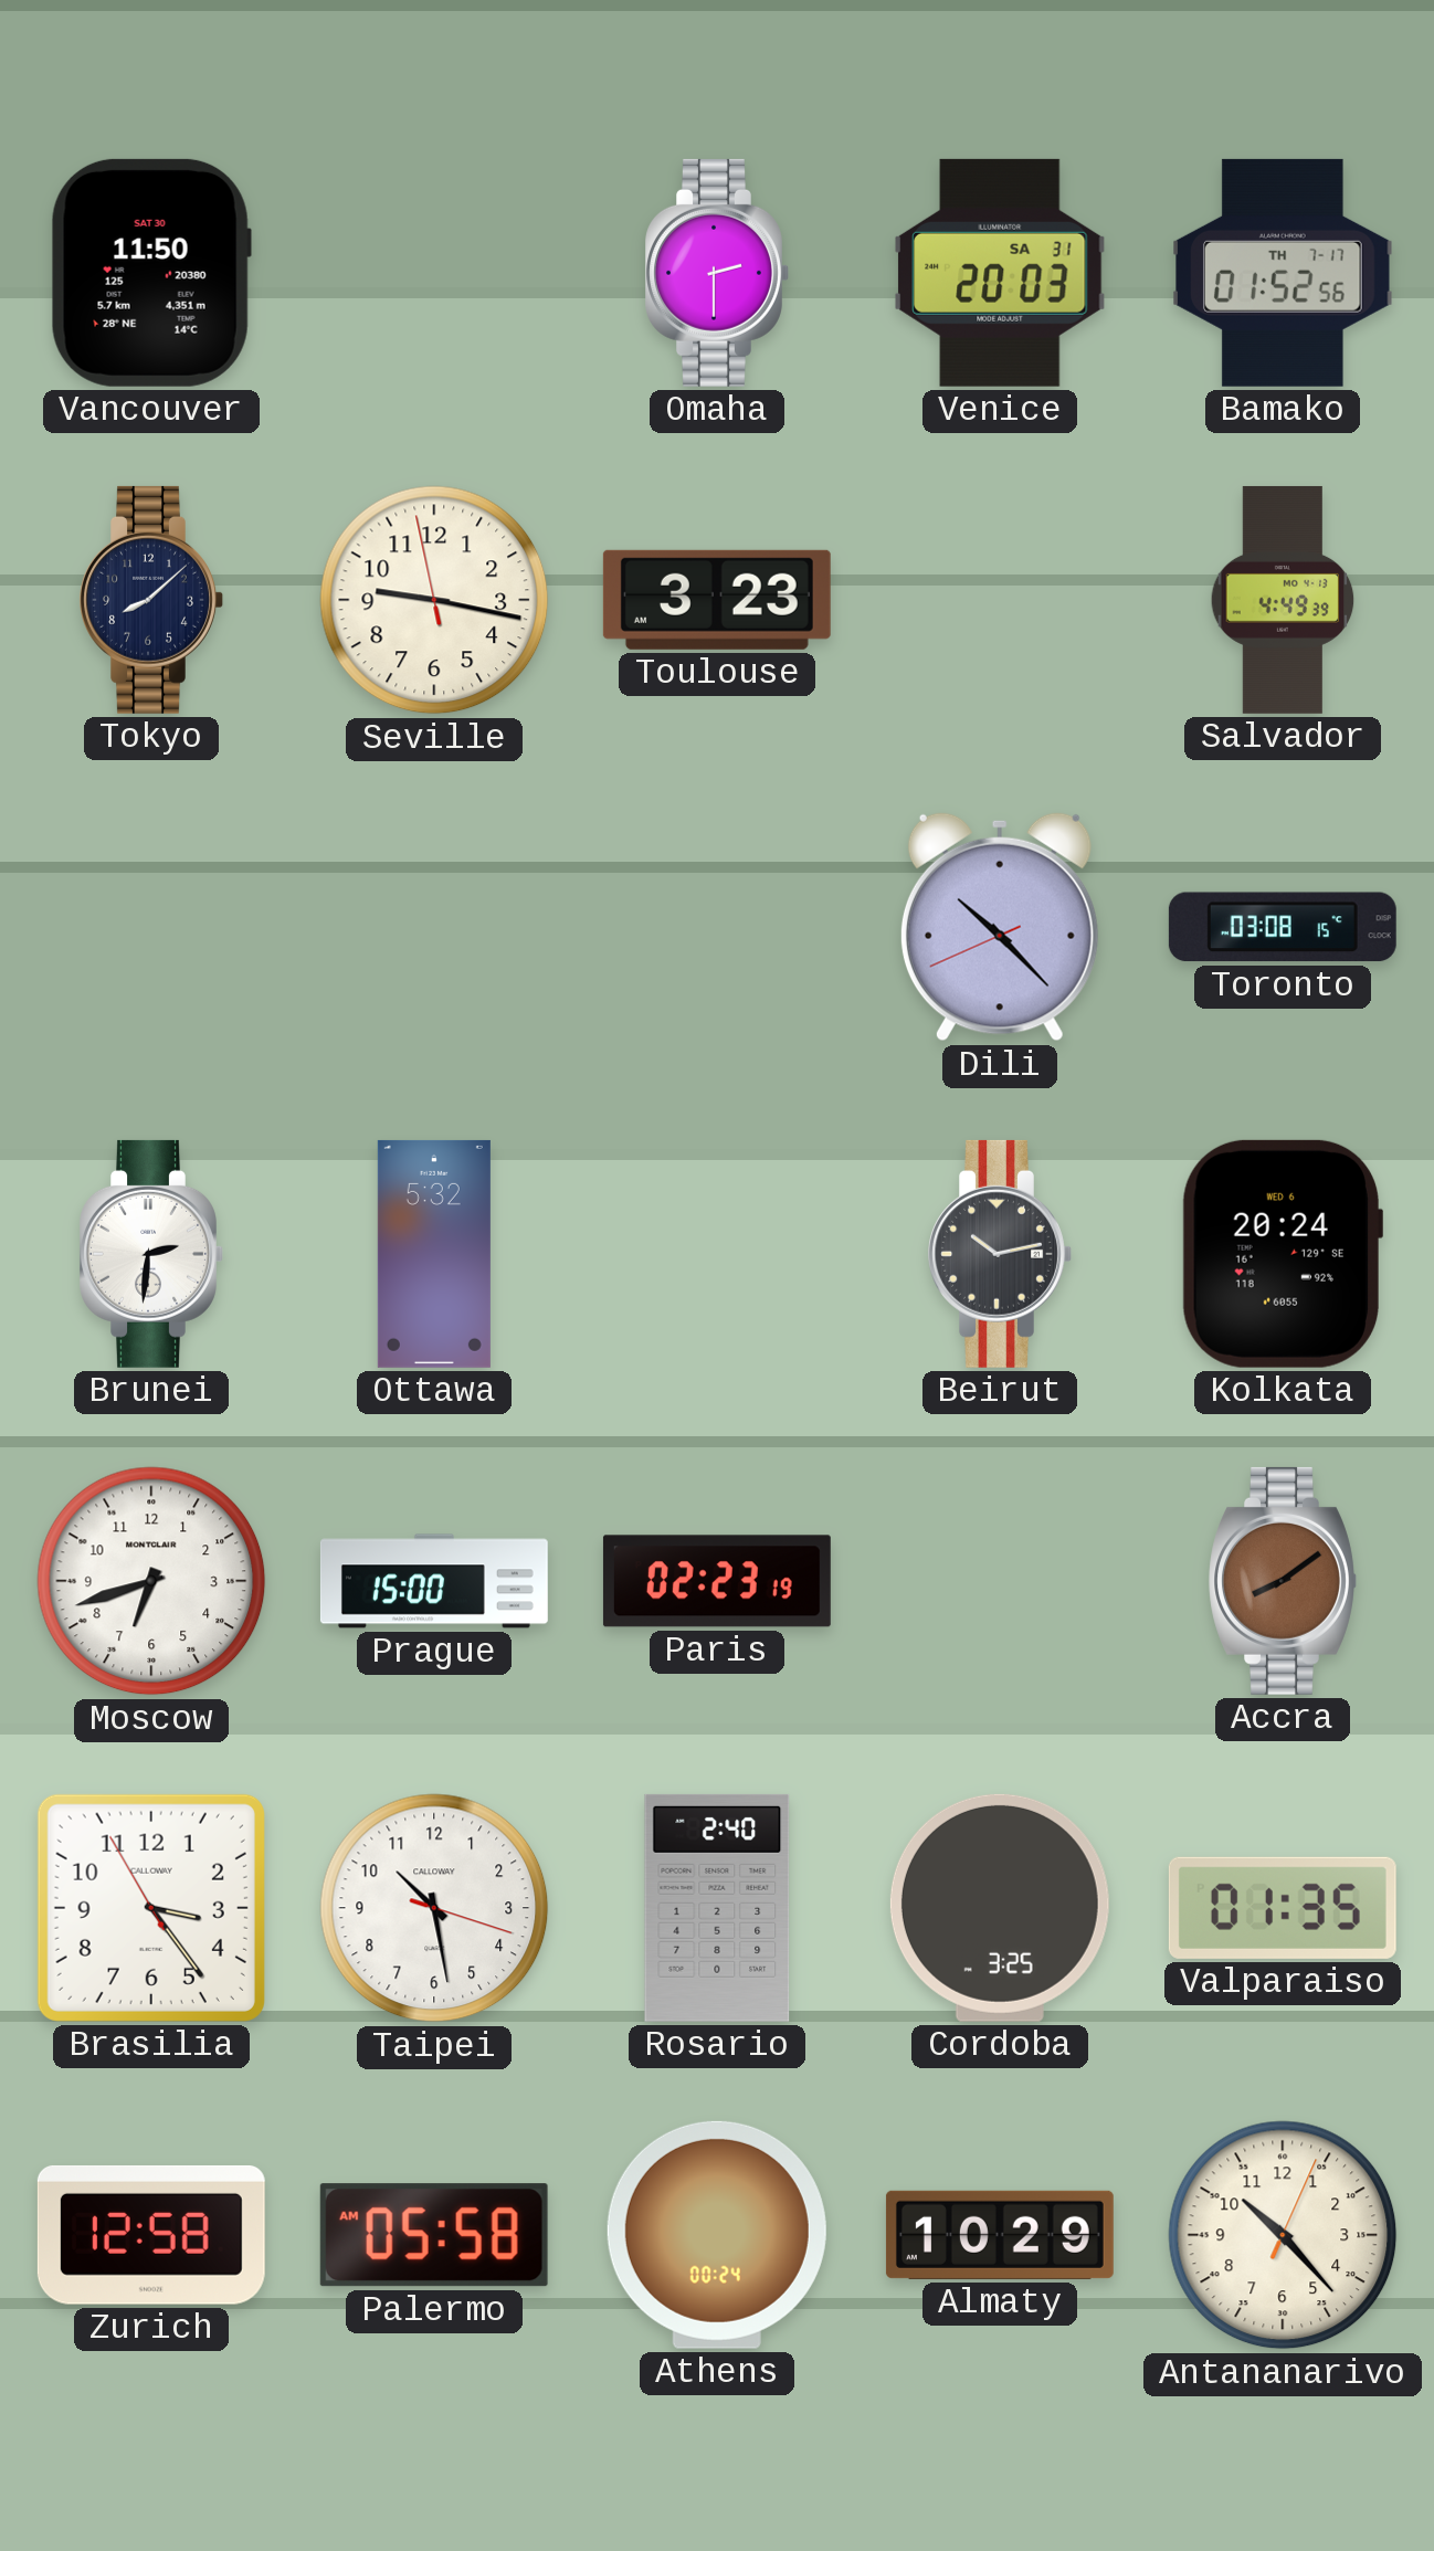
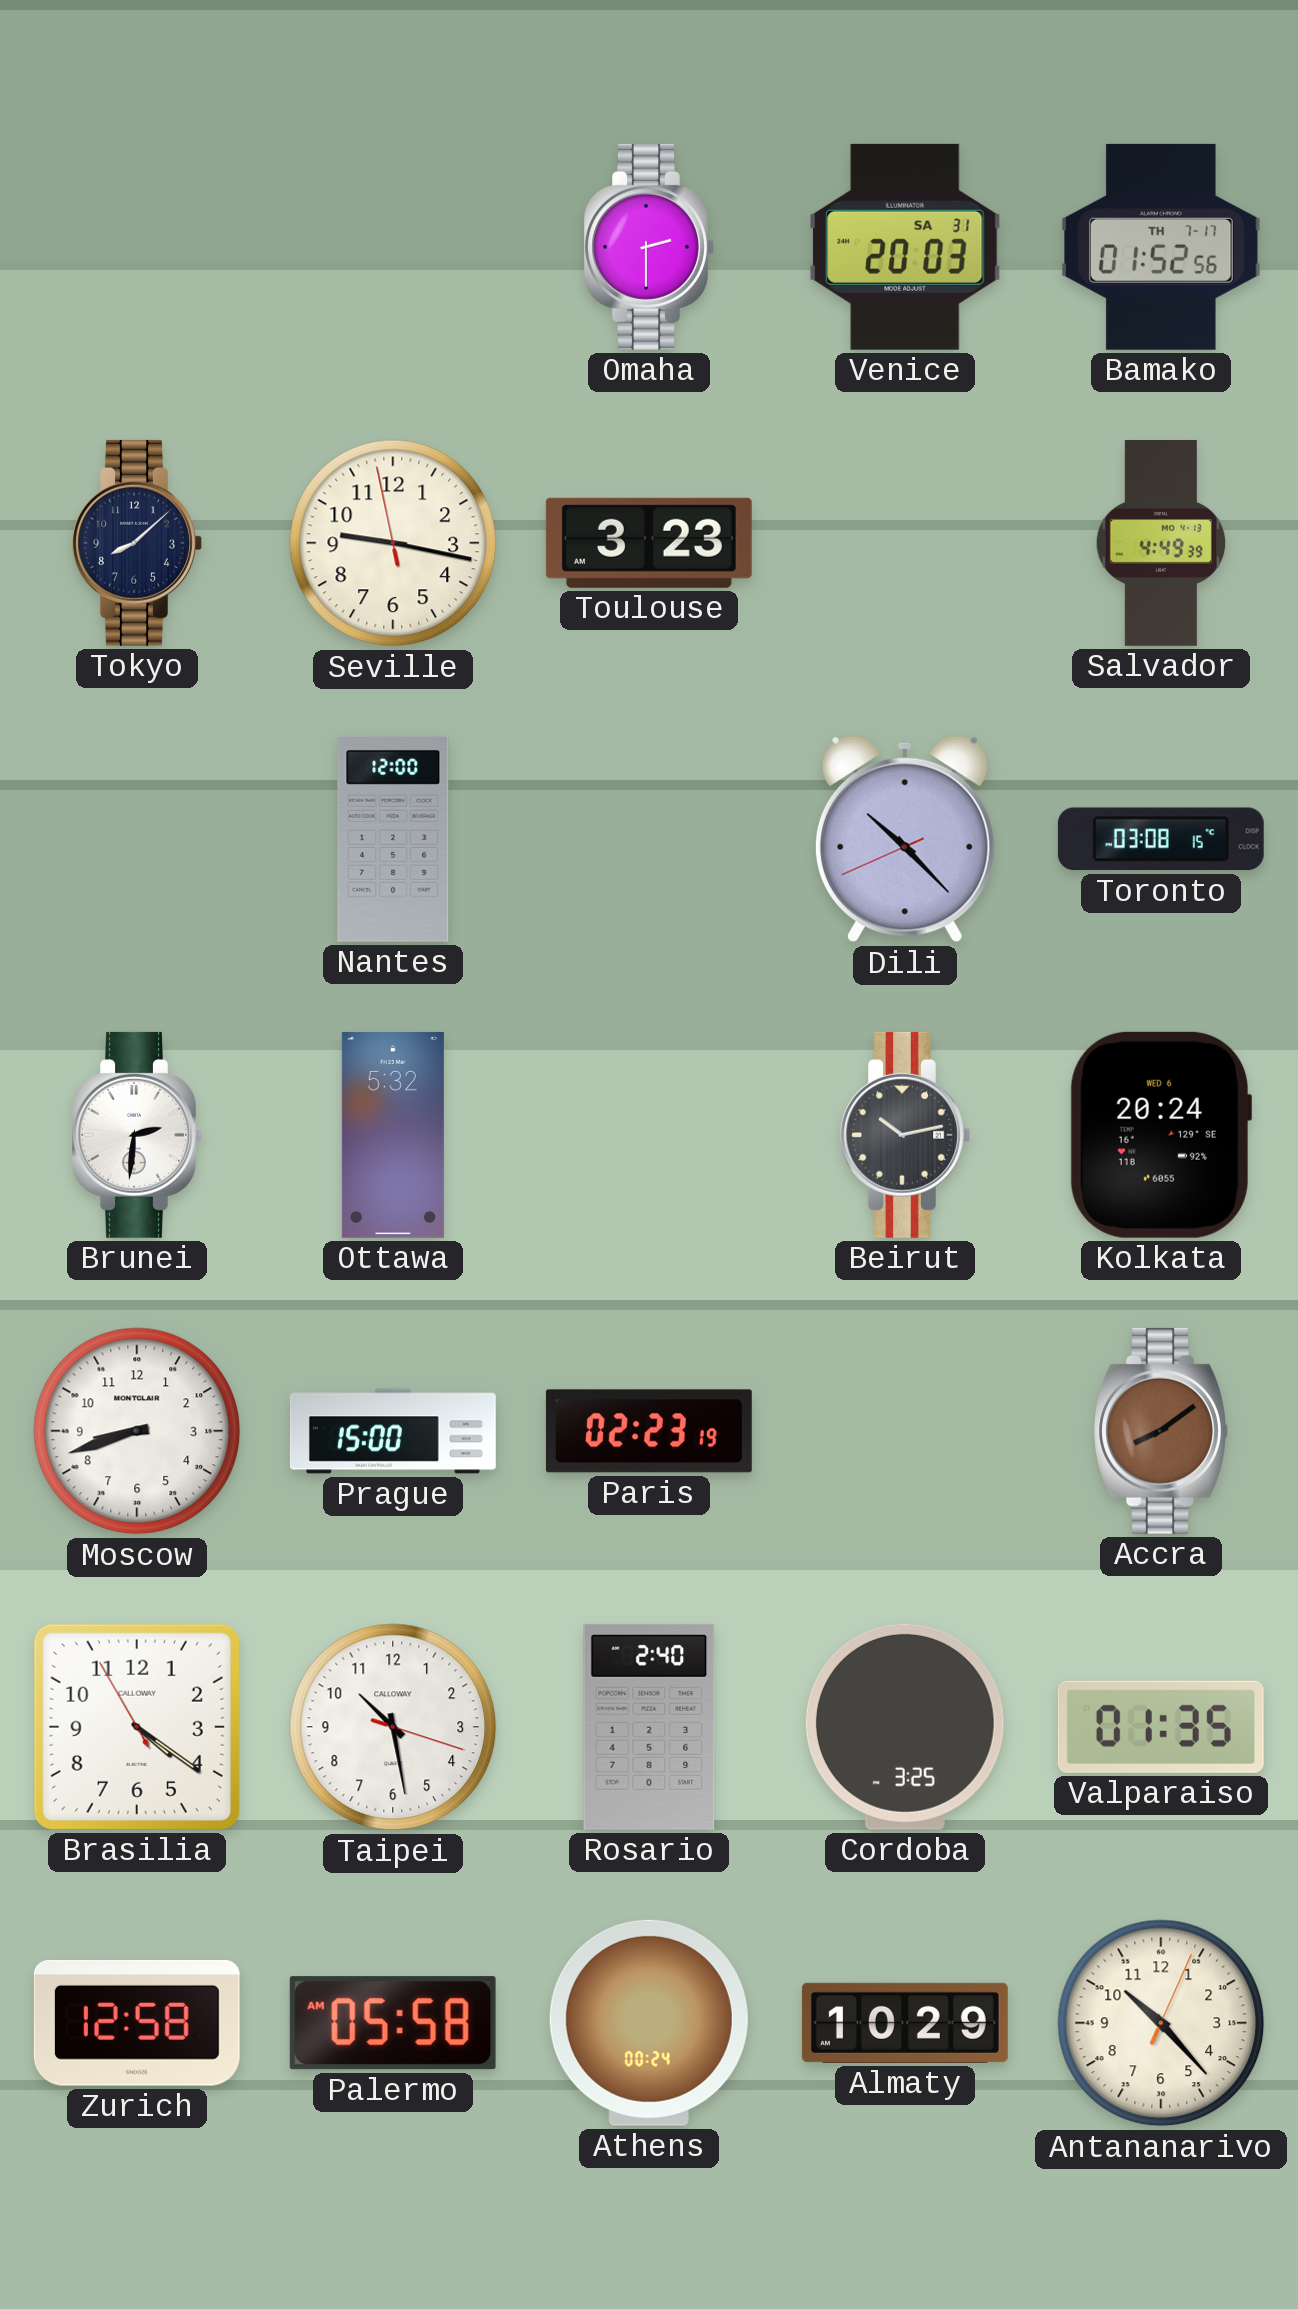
Vancouver: 11:50 -> none
Nantes: none -> 12:00
Moscow: 6:42 -> 8:42
Brasilia: 3:23 -> 4:20
